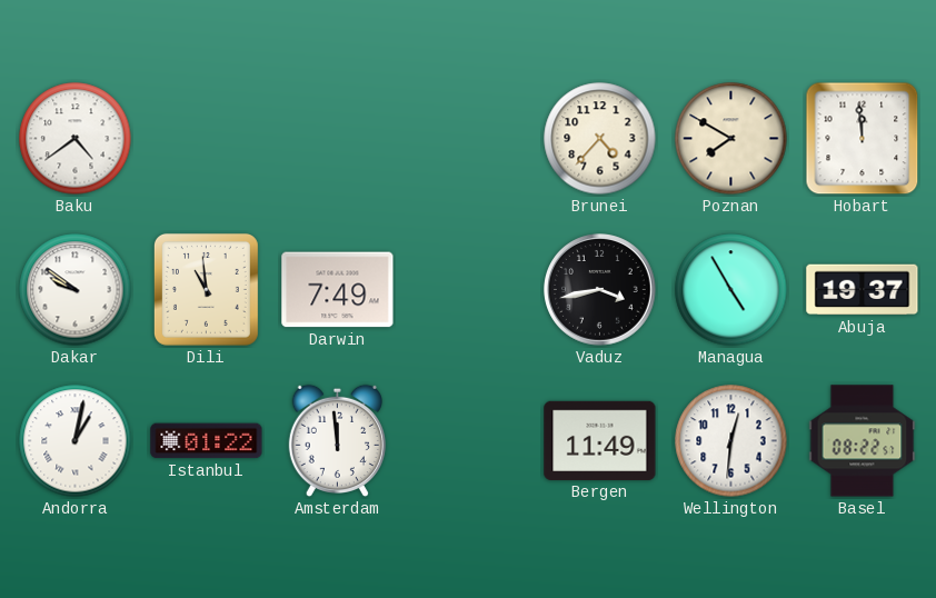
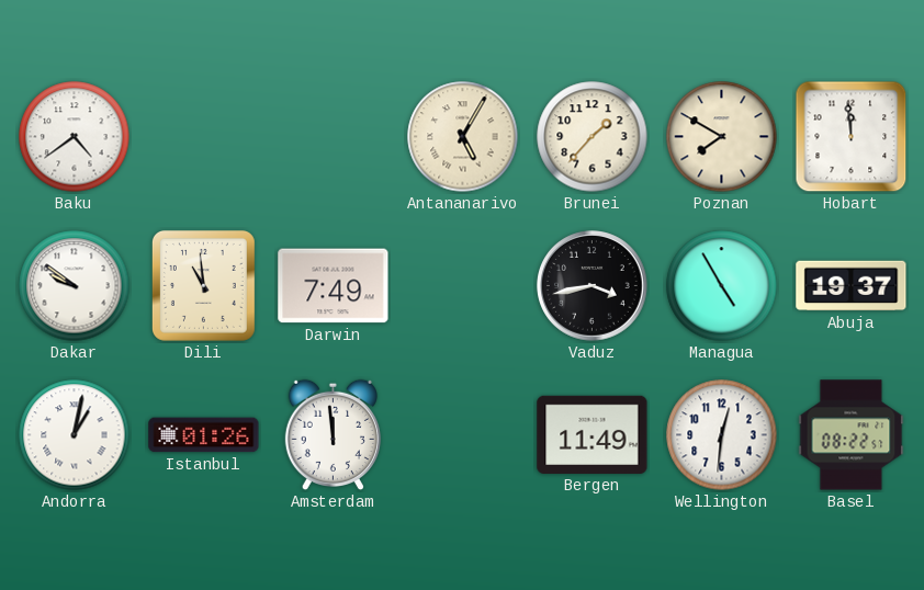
Antananarivo: none -> 5:05
Brunei: 4:37 -> 1:37
Istanbul: 01:22 -> 01:26
